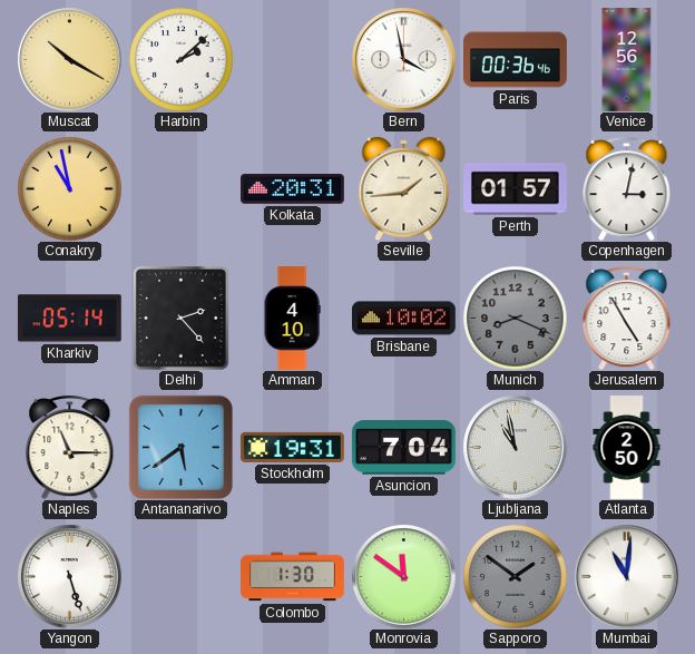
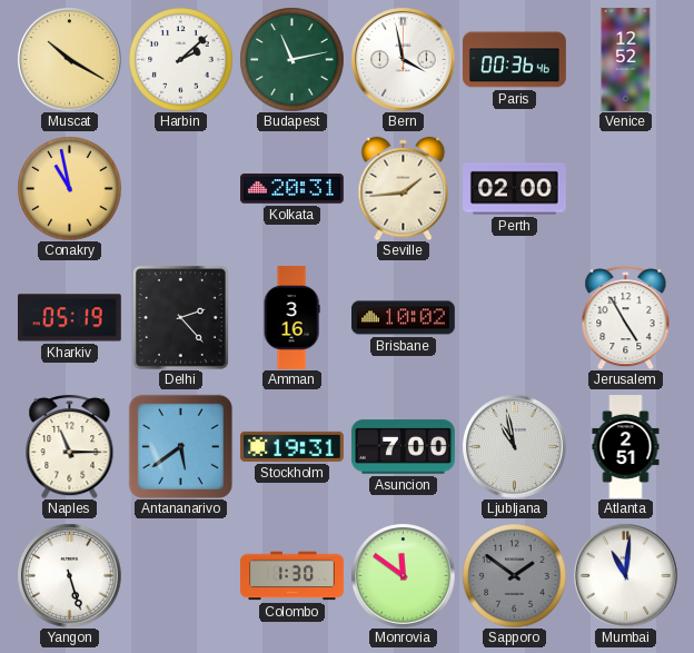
Budapest: none -> 11:13
Venice: 12:56 -> 12:52
Perth: 01:57 -> 02:00
Copenhagen: 3:02 -> none
Kharkiv: 05:14 -> 05:19
Amman: 4:10 -> 3:16
Munich: 8:19 -> none
Asuncion: 7:04 -> 7:00
Atlanta: 2:50 -> 2:51
